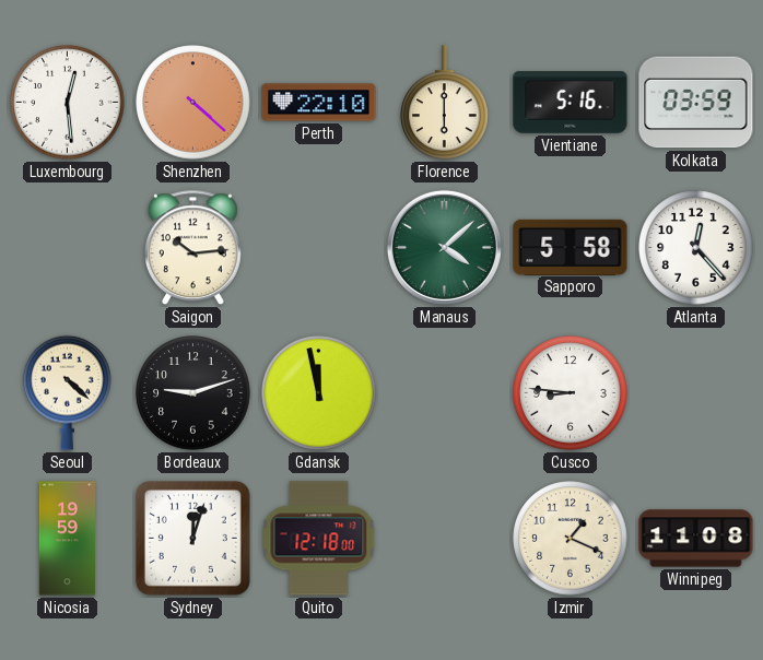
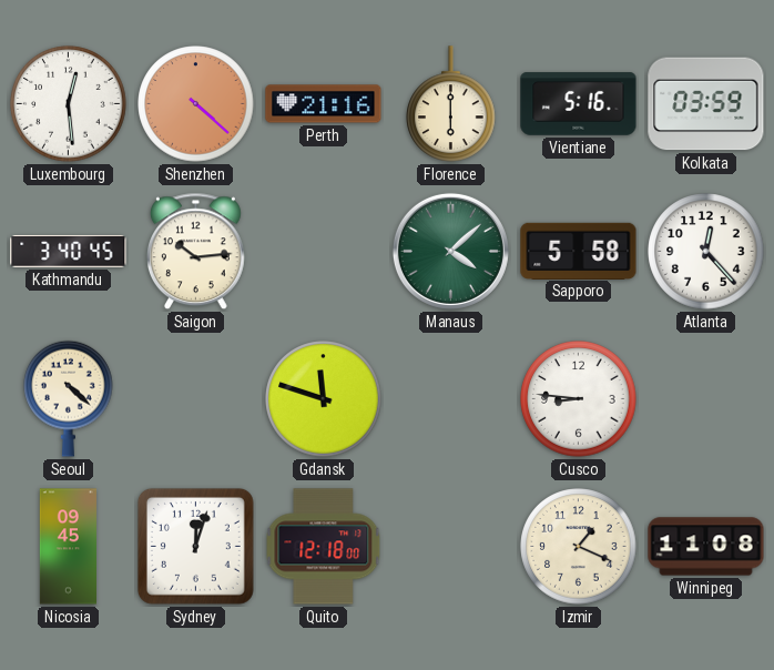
Perth: 22:10 -> 21:16
Kathmandu: none -> 3:40
Bordeaux: 9:12 -> none
Gdansk: 11:58 -> 11:48
Nicosia: 19:59 -> 09:45
